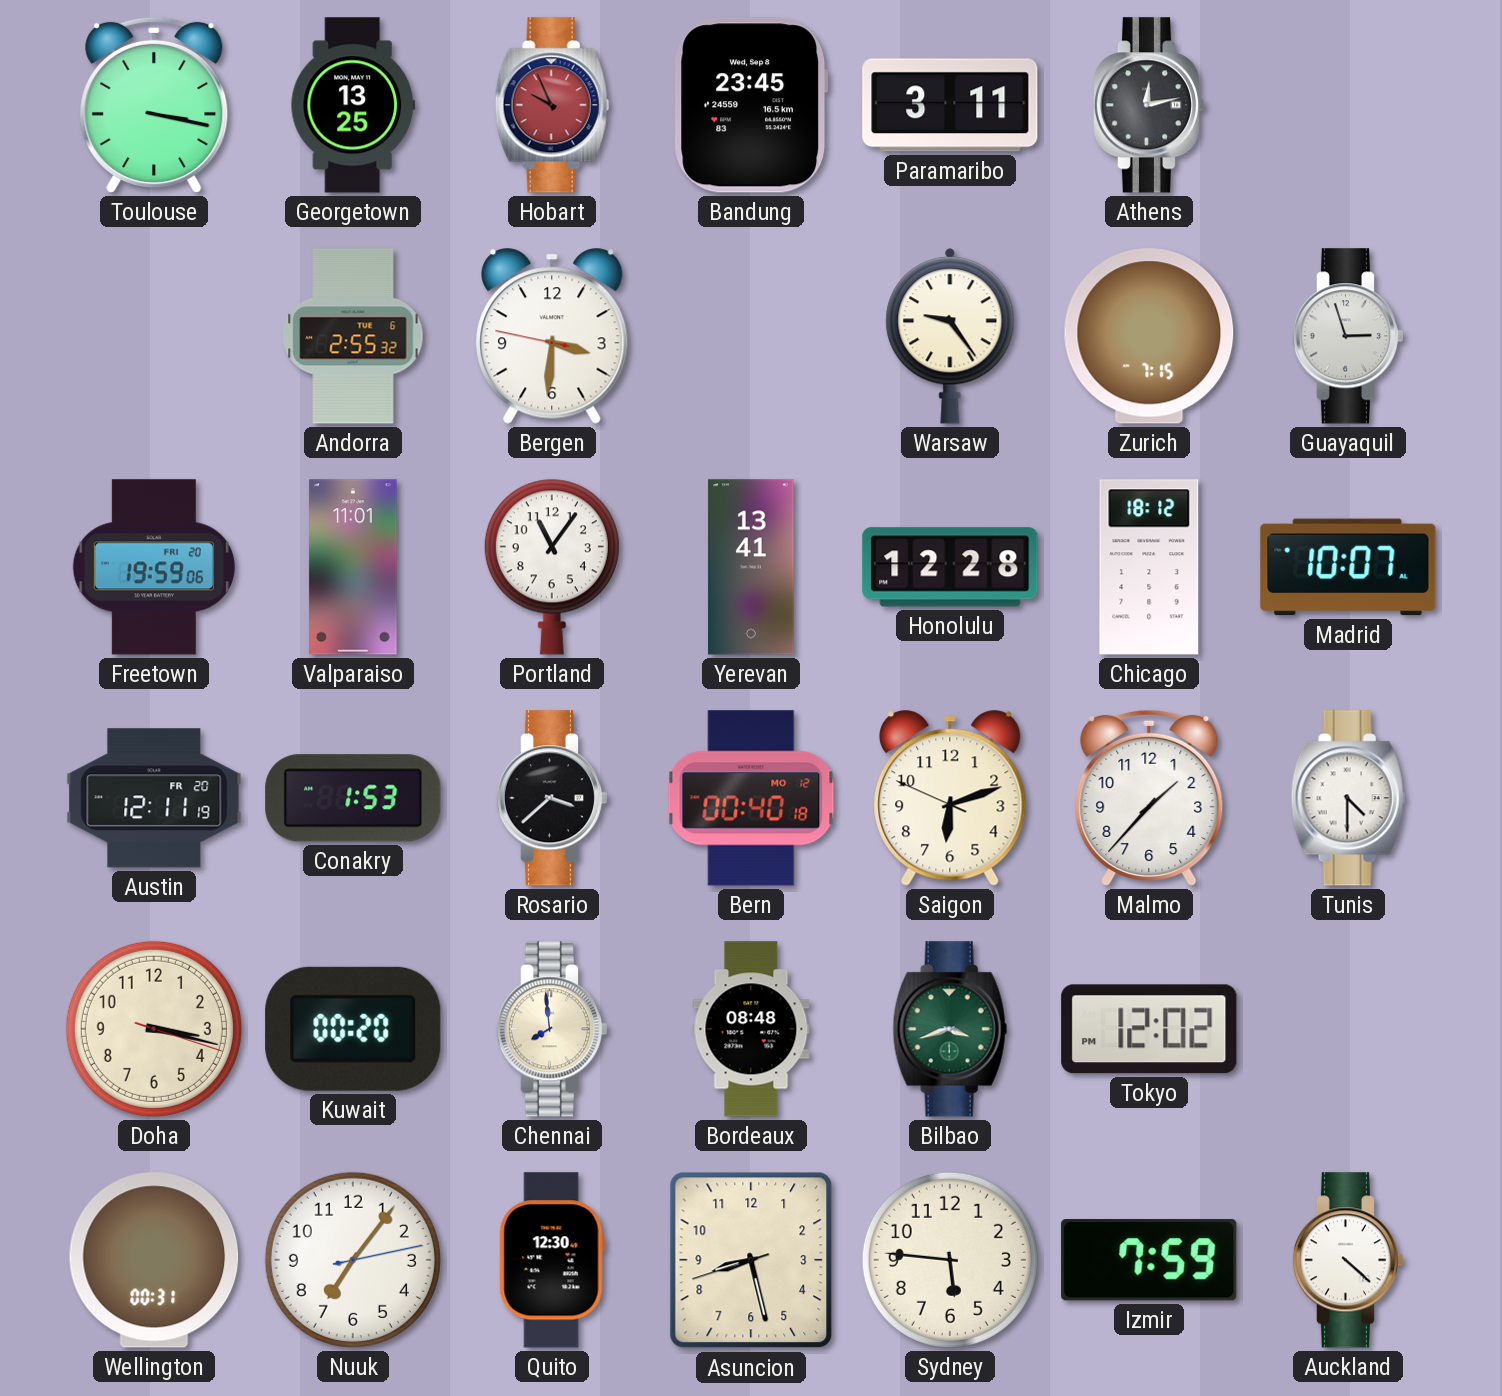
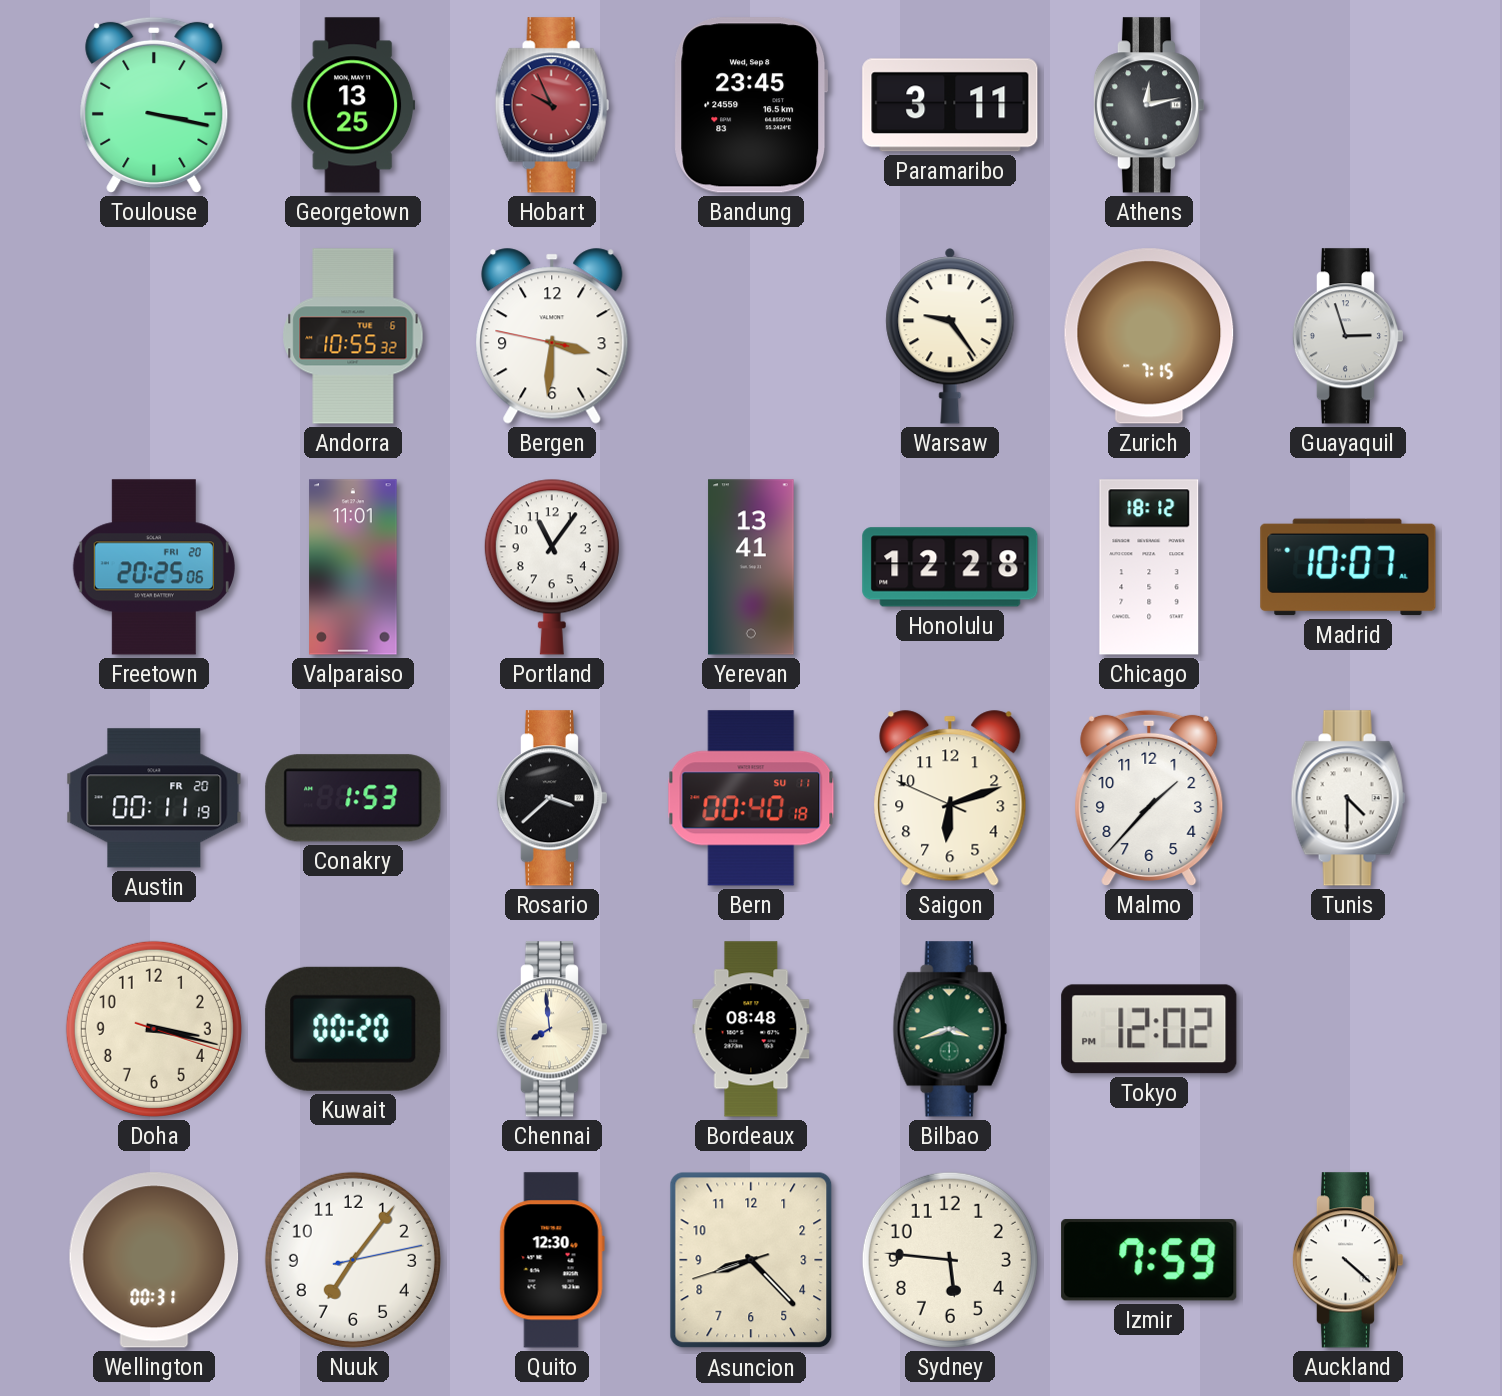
Andorra: 2:55 -> 10:55
Freetown: 19:59 -> 20:25
Austin: 12:11 -> 00:11
Bern date: MO 12 -> SU 11
Asuncion: 8:27 -> 8:22
